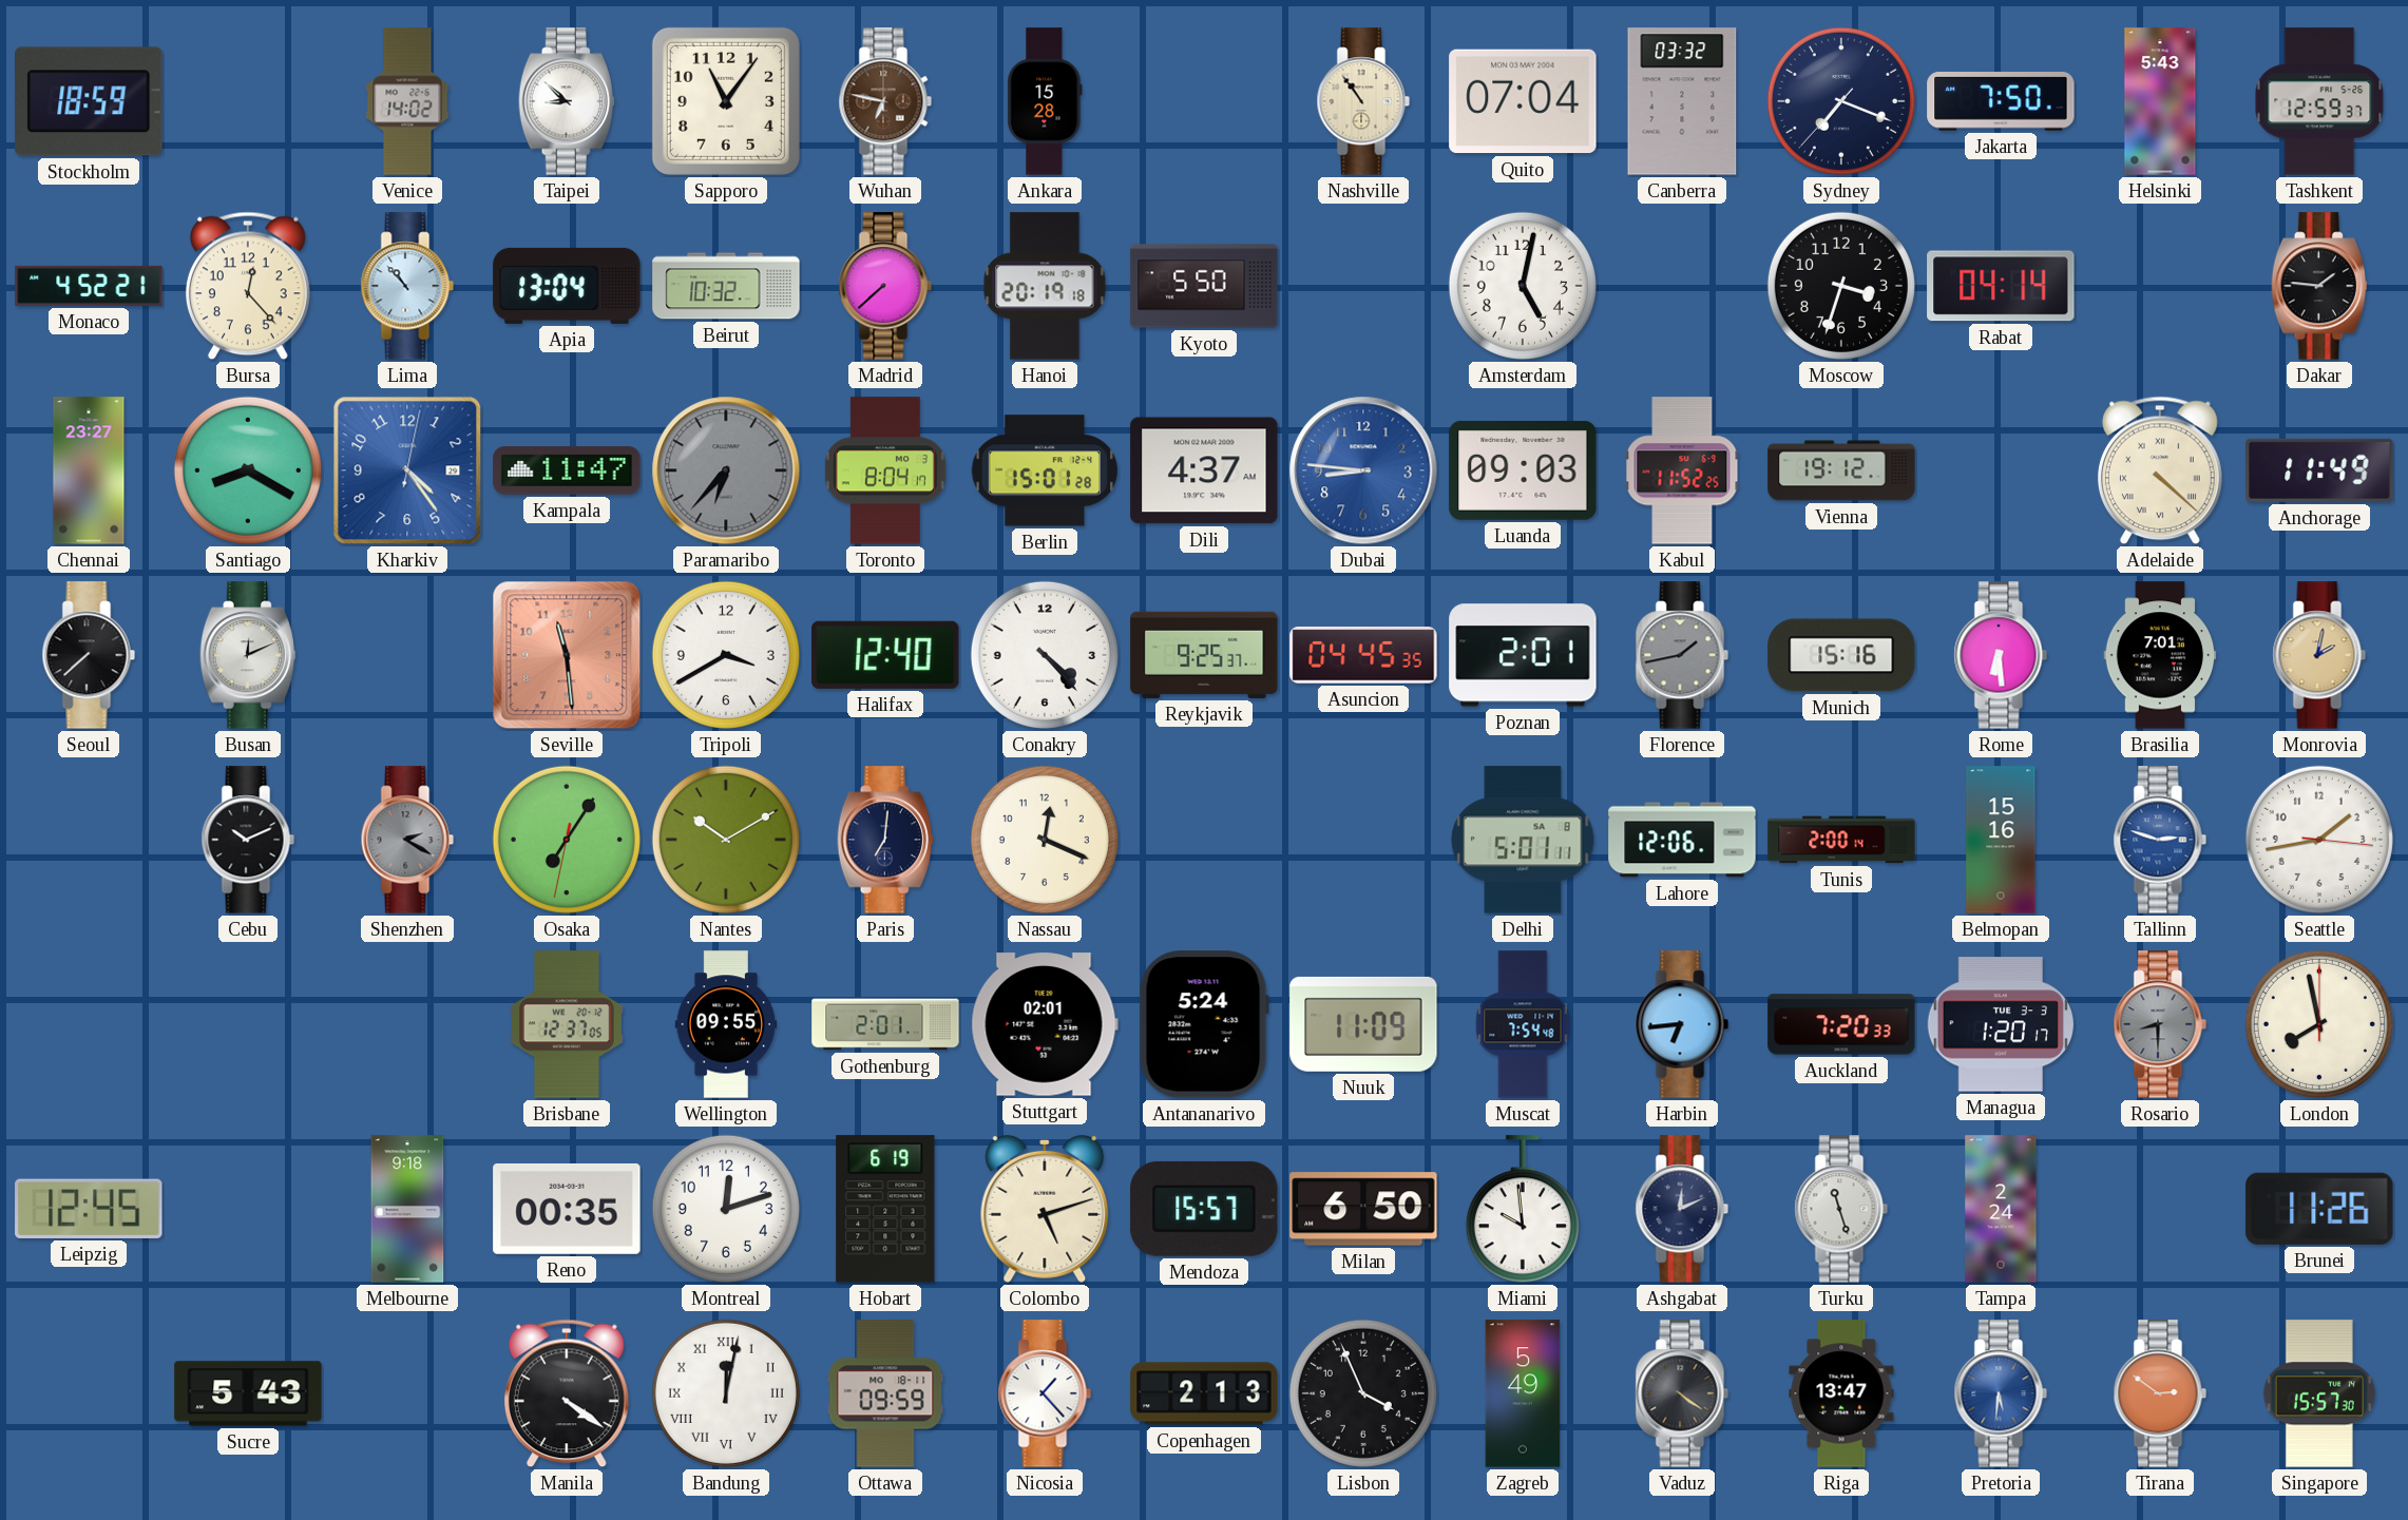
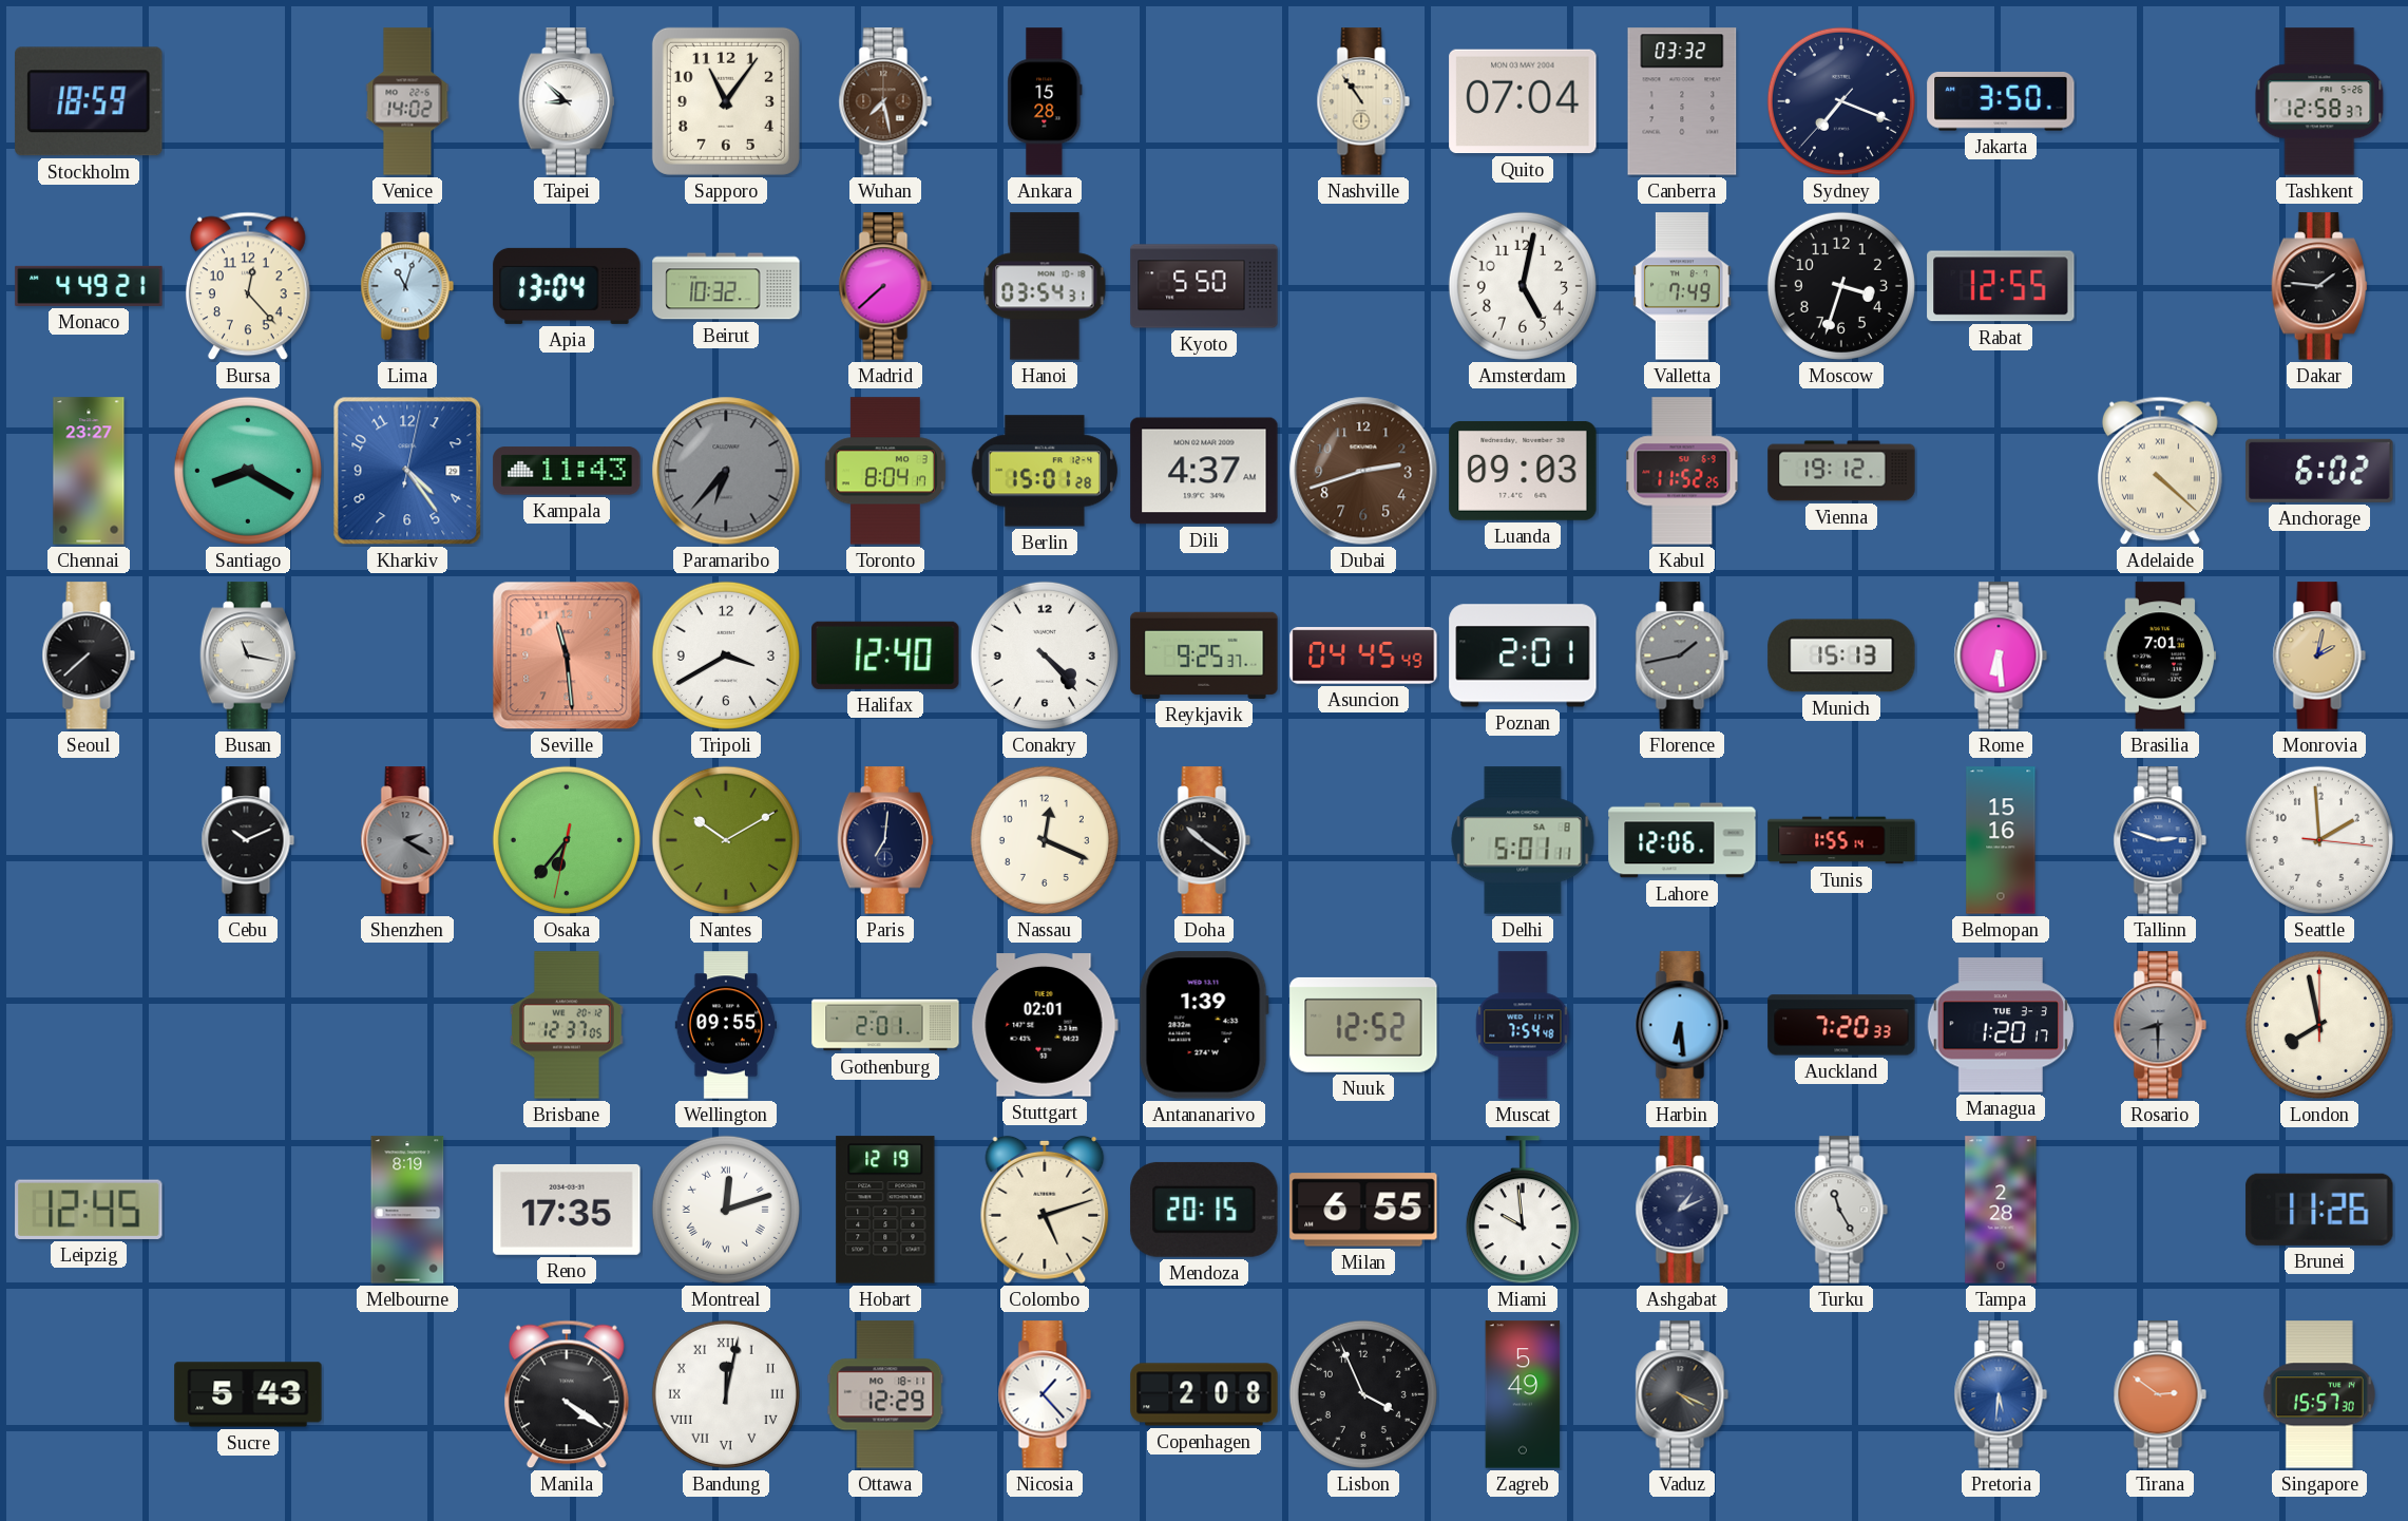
Wuhan: 6:47 -> 7:28
Jakarta: 7:50 -> 3:50
Helsinki: 5:43 -> none
Tashkent: 12:59 -> 12:58
Monaco: 4:52 -> 4:49
Lima: 10:53 -> 11:03
Hanoi: 20:19 -> 03:54
Valletta: none -> 7:49
Rabat: 04:14 -> 12:55
Kampala: 11:47 -> 11:43
Dubai: 8:46 -> 2:42
Dubai dial: blue -> brown
Anchorage: 11:49 -> 6:02
Busan: 12:11 -> 11:17
Asuncion: 04:45:35 -> 04:45:49
Munich: 15:16 -> 15:13
Osaka: 7:05 -> 6:36
Doha: none -> 10:21
Tunis: 2:00 -> 1:55
Seattle: 1:43 -> 1:59
Antananarivo: 5:24 -> 1:39
Nuuk: 11:09 -> 12:52
Harbin: 6:44 -> 6:29
Melbourne: 9:18 -> 8:19
Reno: 00:35 -> 17:35
Montreal numerals: Arabic -> Roman
Hobart: 6:19 -> 12:19
Mendoza: 15:57 -> 20:15
Milan: 6:50 -> 6:55
Ashgabat: 12:11 -> 1:11
Turku: 11:27 -> 11:25
Tampa: 2:24 -> 2:28
Ottawa: 09:59 -> 12:29
Copenhagen: 2:13 -> 2:08
Vaduz: 4:21 -> 4:19
Riga: 13:47 -> none
